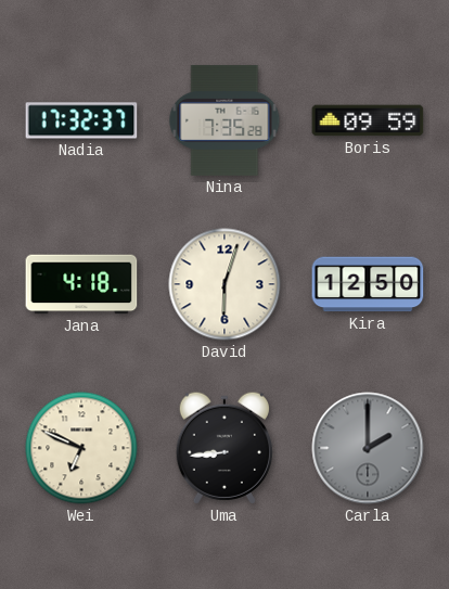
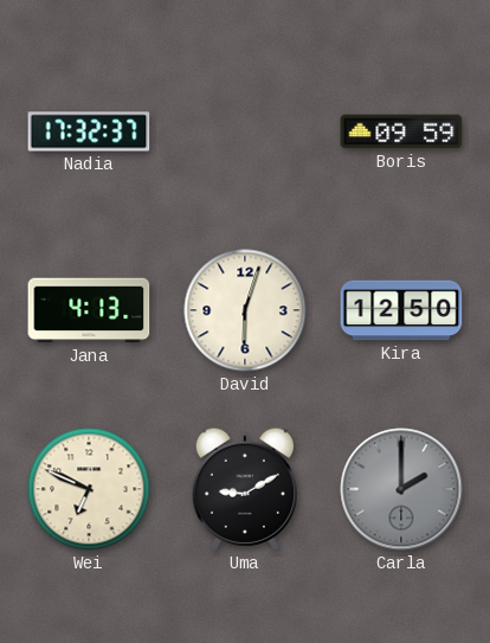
Nina: 7:35 -> none
Jana: 4:18 -> 4:13
Uma: 8:44 -> 9:10
